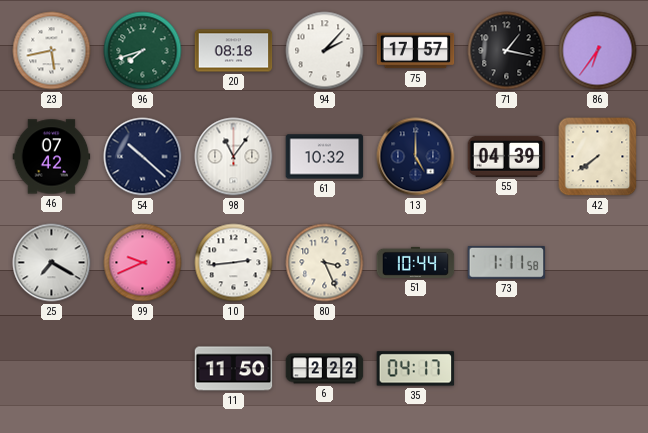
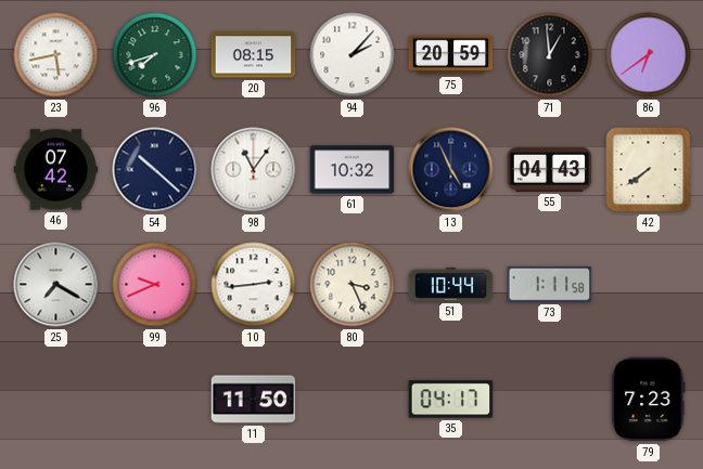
20: 08:18 -> 08:15
75: 17:57 -> 20:59
71: 1:17 -> 12:59
86: 6:36 -> 6:39
13: 5:00 -> 4:56
55: 04:39 -> 04:43
6: 2:22 -> none
79: none -> 7:23
